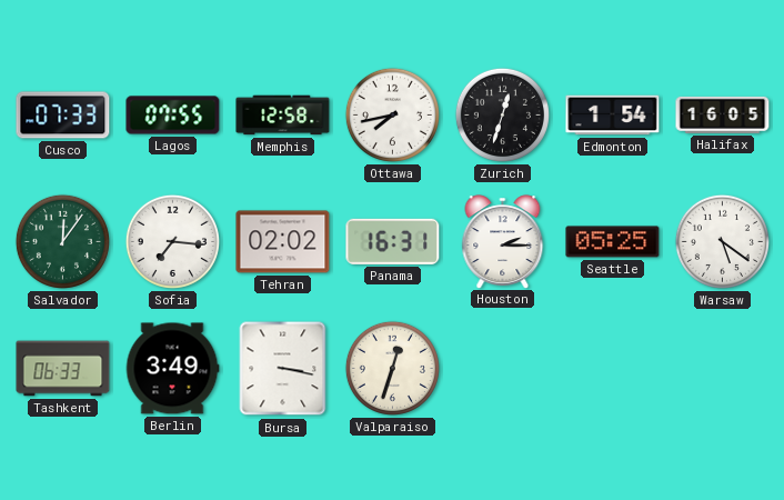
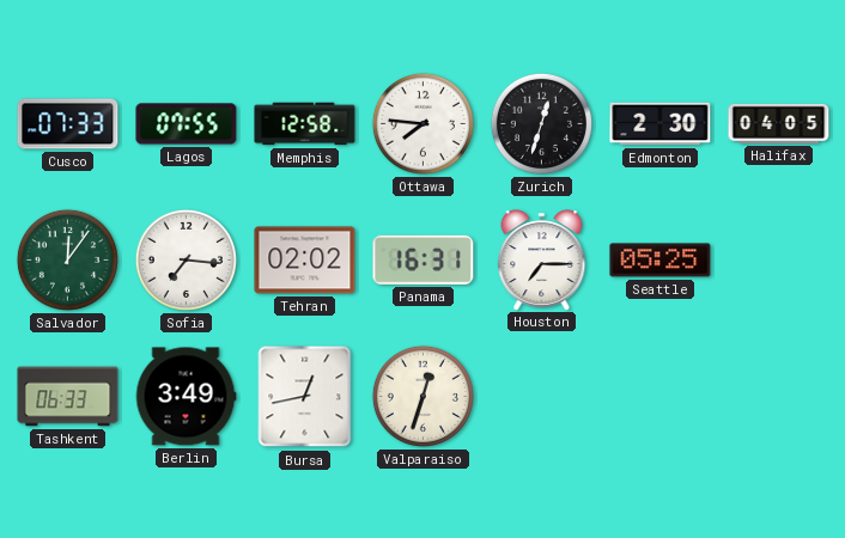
Ottawa: 7:43 -> 7:46
Edmonton: 1:54 -> 2:30
Halifax: 16:05 -> 04:05
Houston: 2:15 -> 7:15
Warsaw: 5:21 -> none
Bursa: 3:17 -> 12:43
